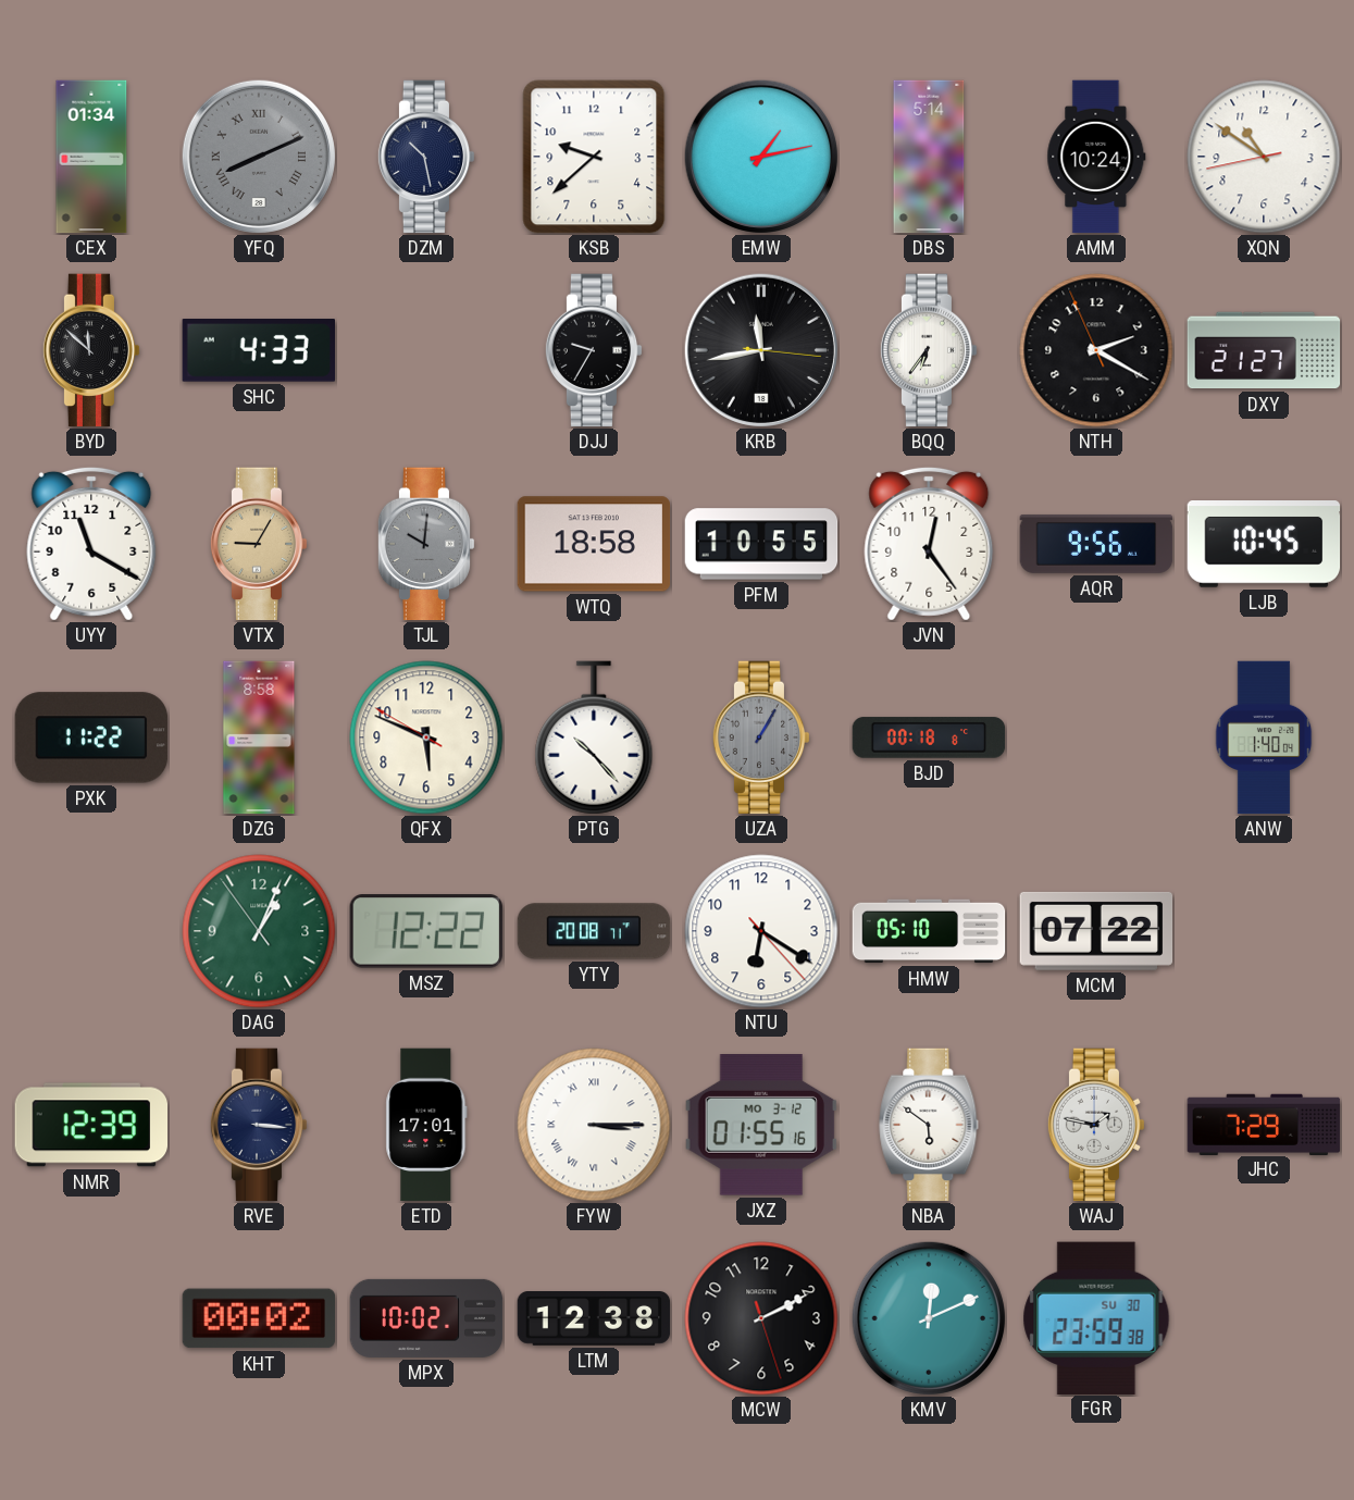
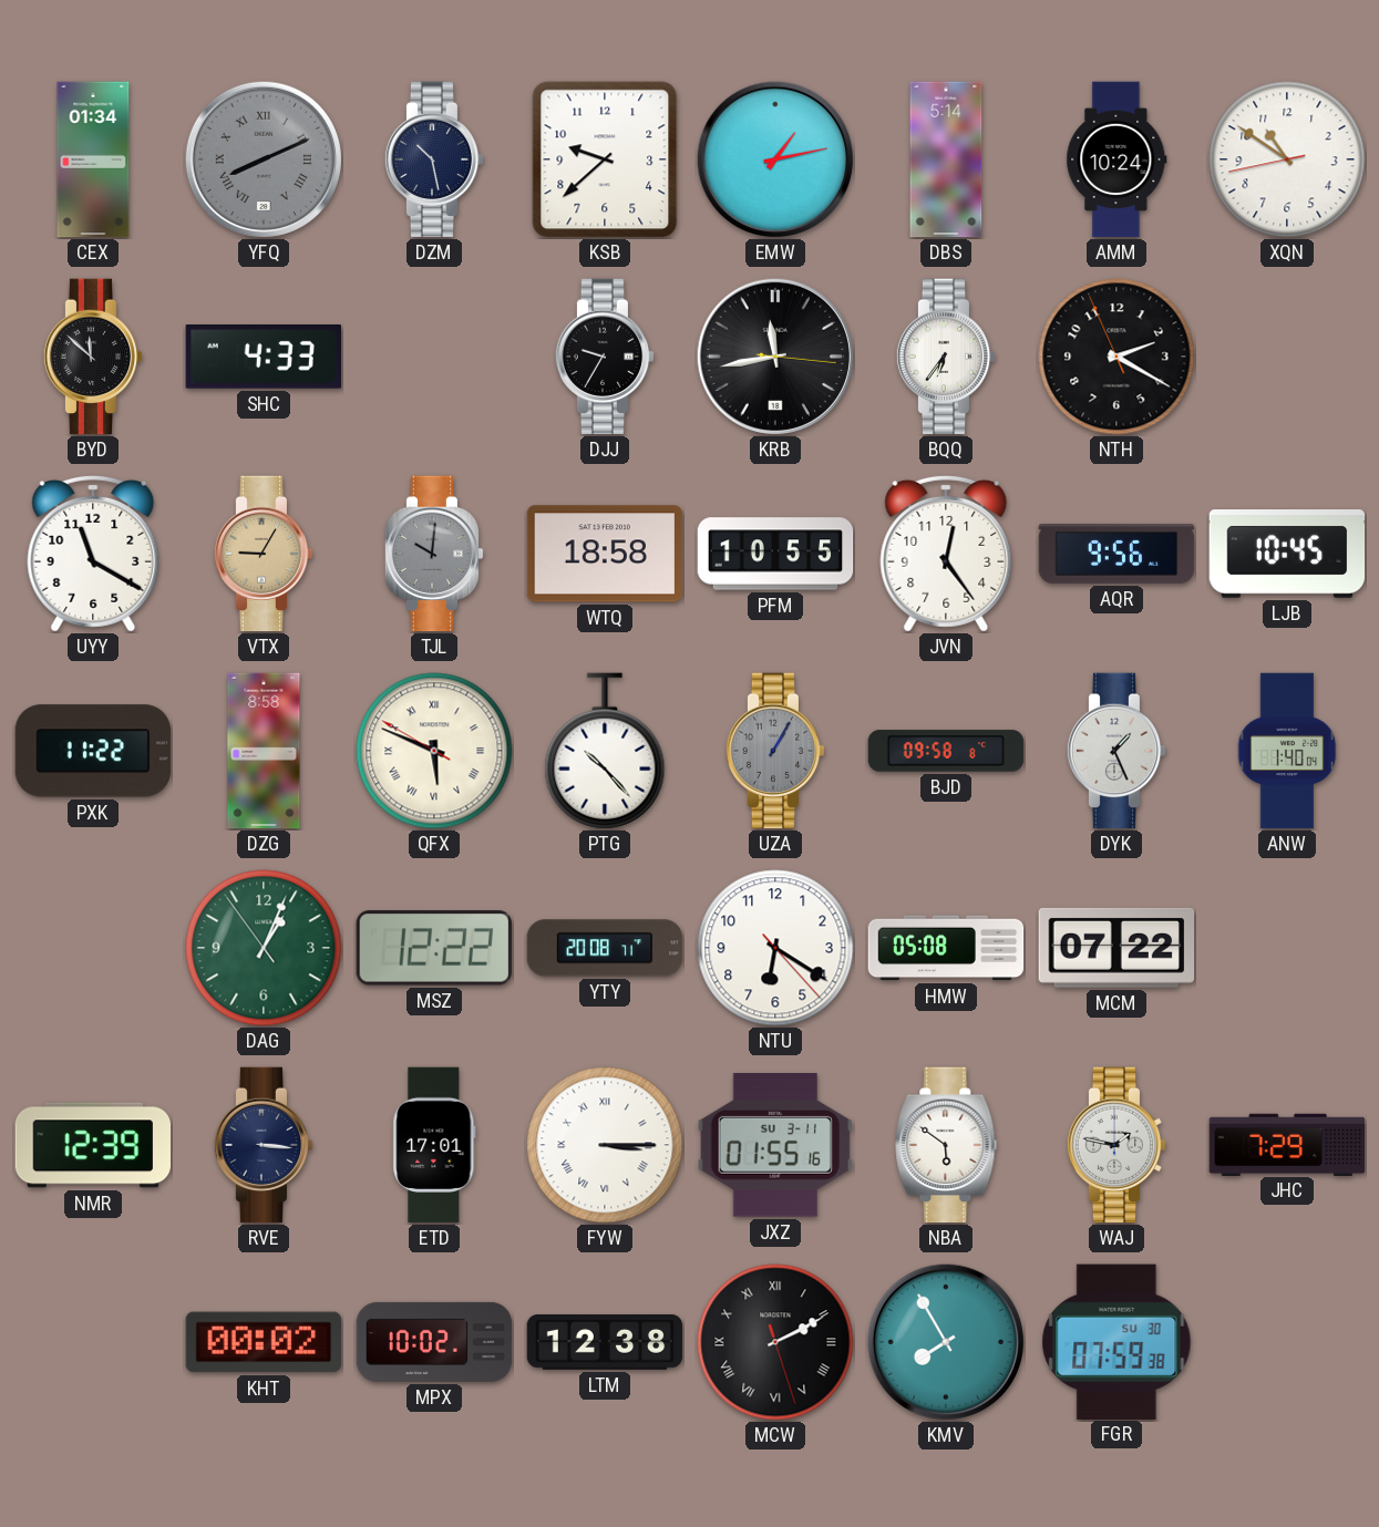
DXY: 21:27 -> none
QFX numerals: Arabic -> Roman
BJD: 00:18 -> 09:58
DYK: none -> 1:26
HMW: 05:10 -> 05:08
JXZ date: MO 3-12 -> SU 3-11
MCW numerals: Arabic -> Roman
KMV: 12:11 -> 7:55
FGR: 23:59 -> 07:59
